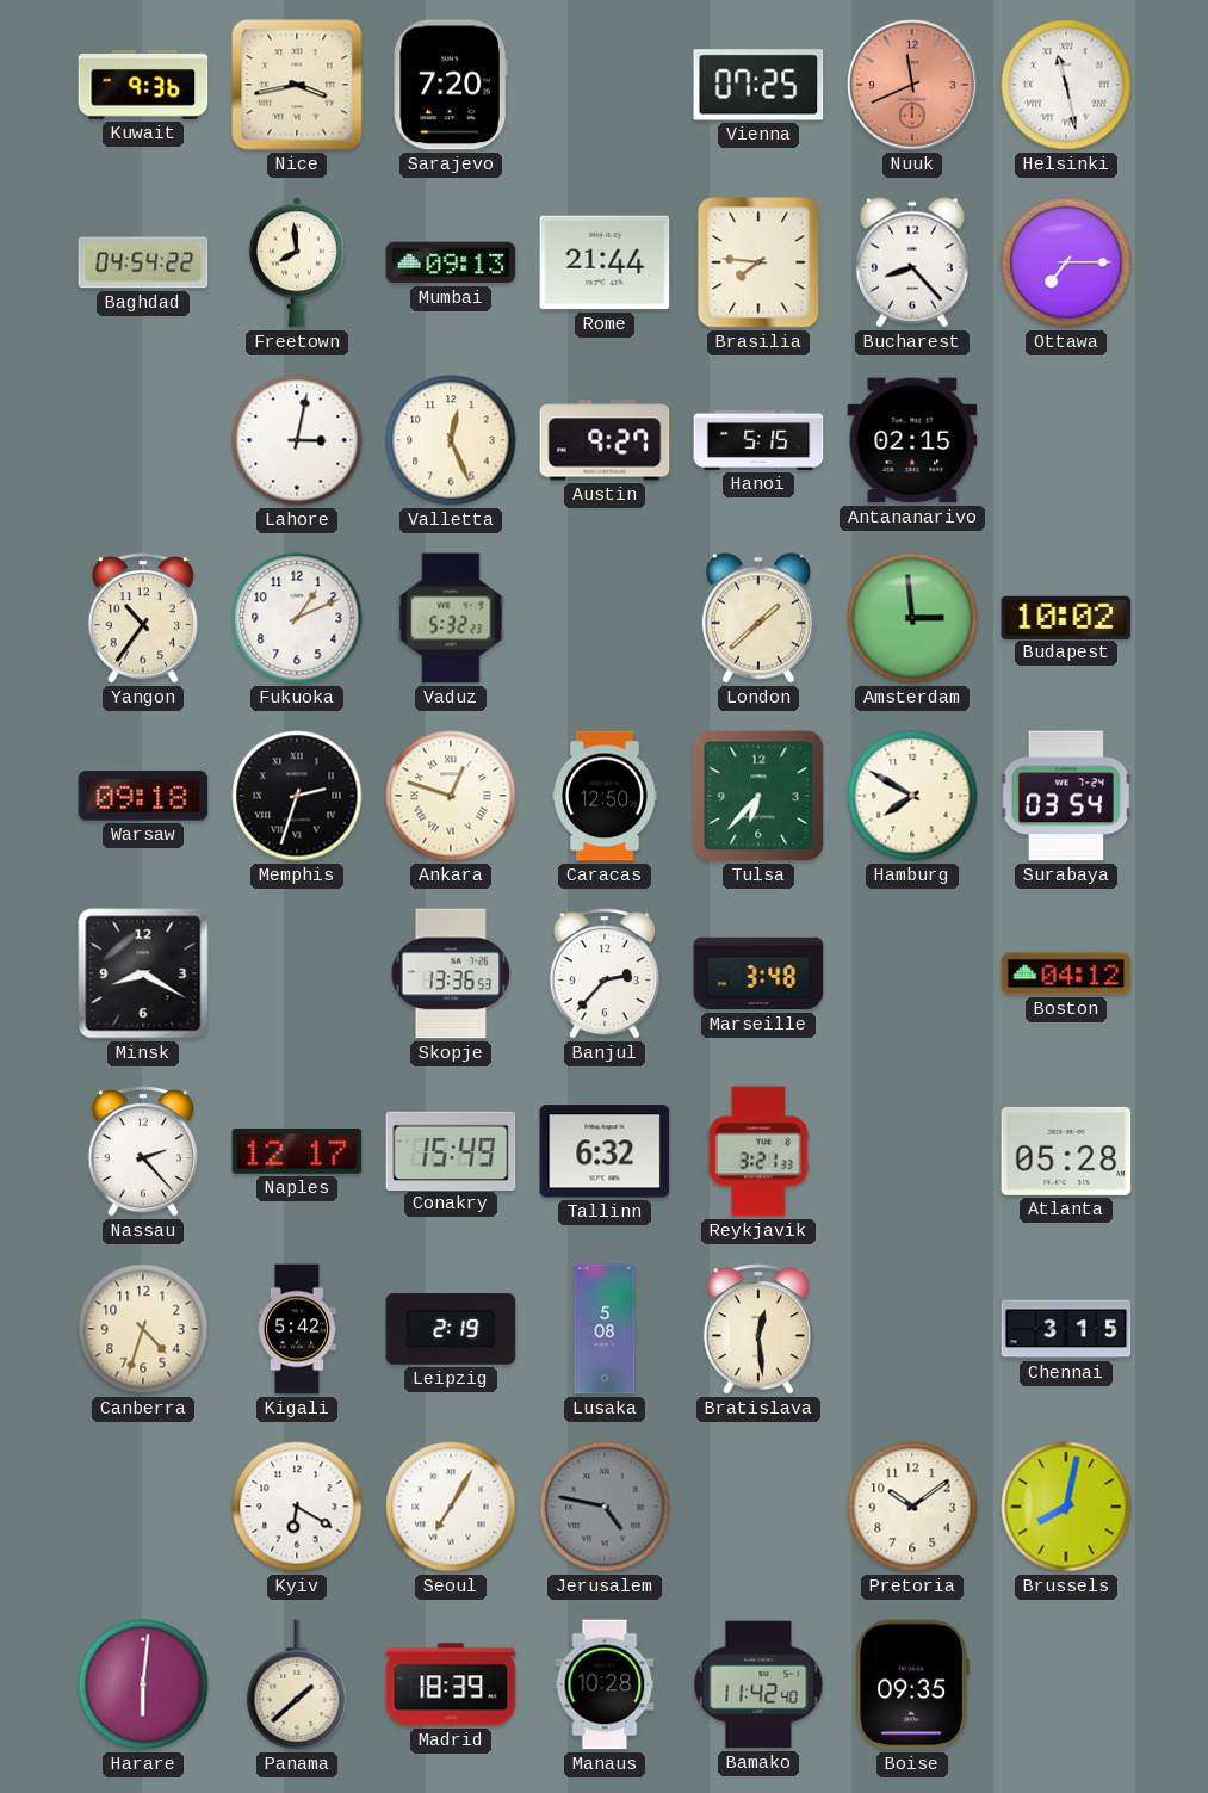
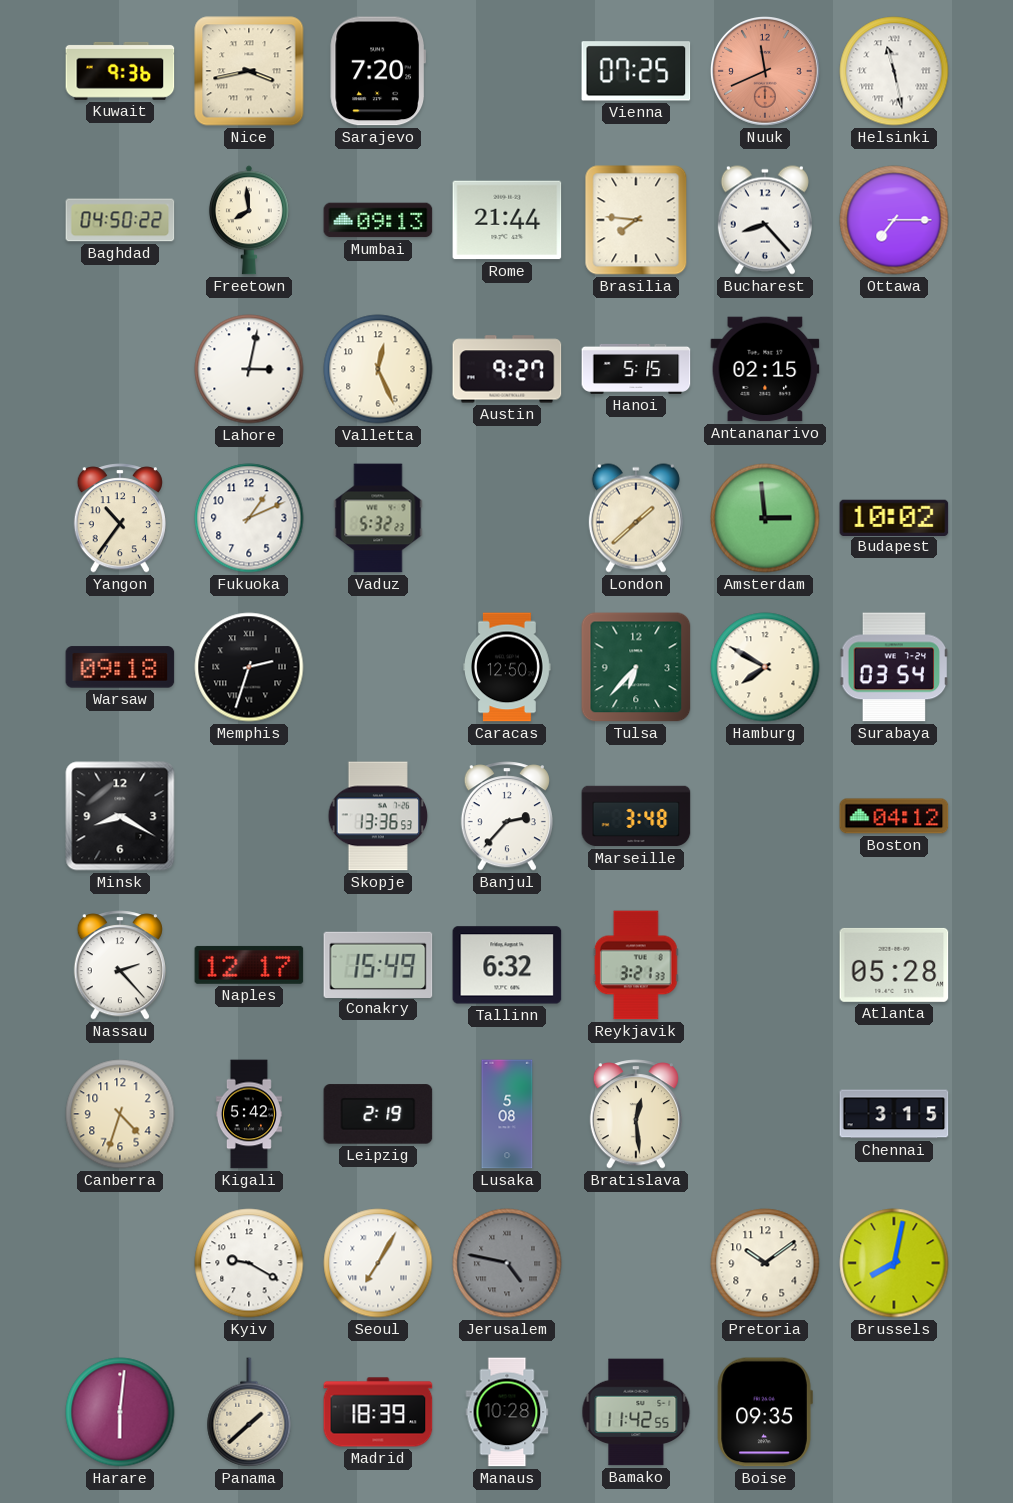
Baghdad: 04:54 -> 04:50
Ankara: 12:48 -> none
Kyiv: 6:20 -> 9:20
Bamako: 11:42:40 -> 11:42:55
